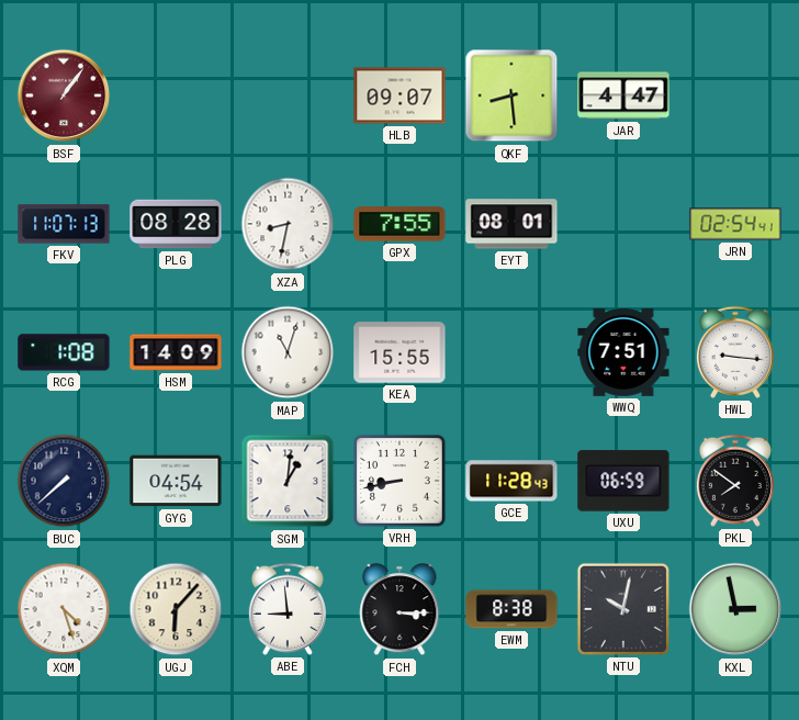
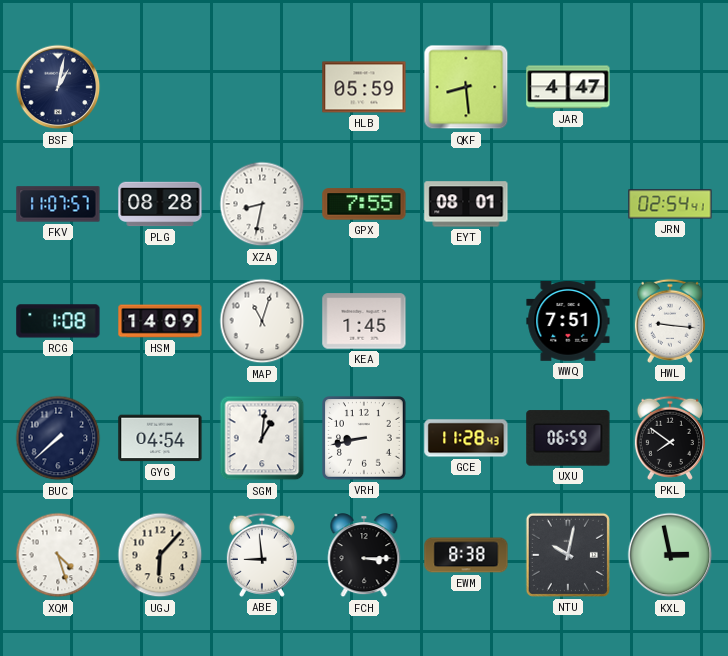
BSF: 1:06 -> 1:02
BSF dial: burgundy -> navy
HLB: 09:07 -> 05:59
FKV: 11:07:13 -> 11:07:57
KEA: 15:55 -> 1:45
